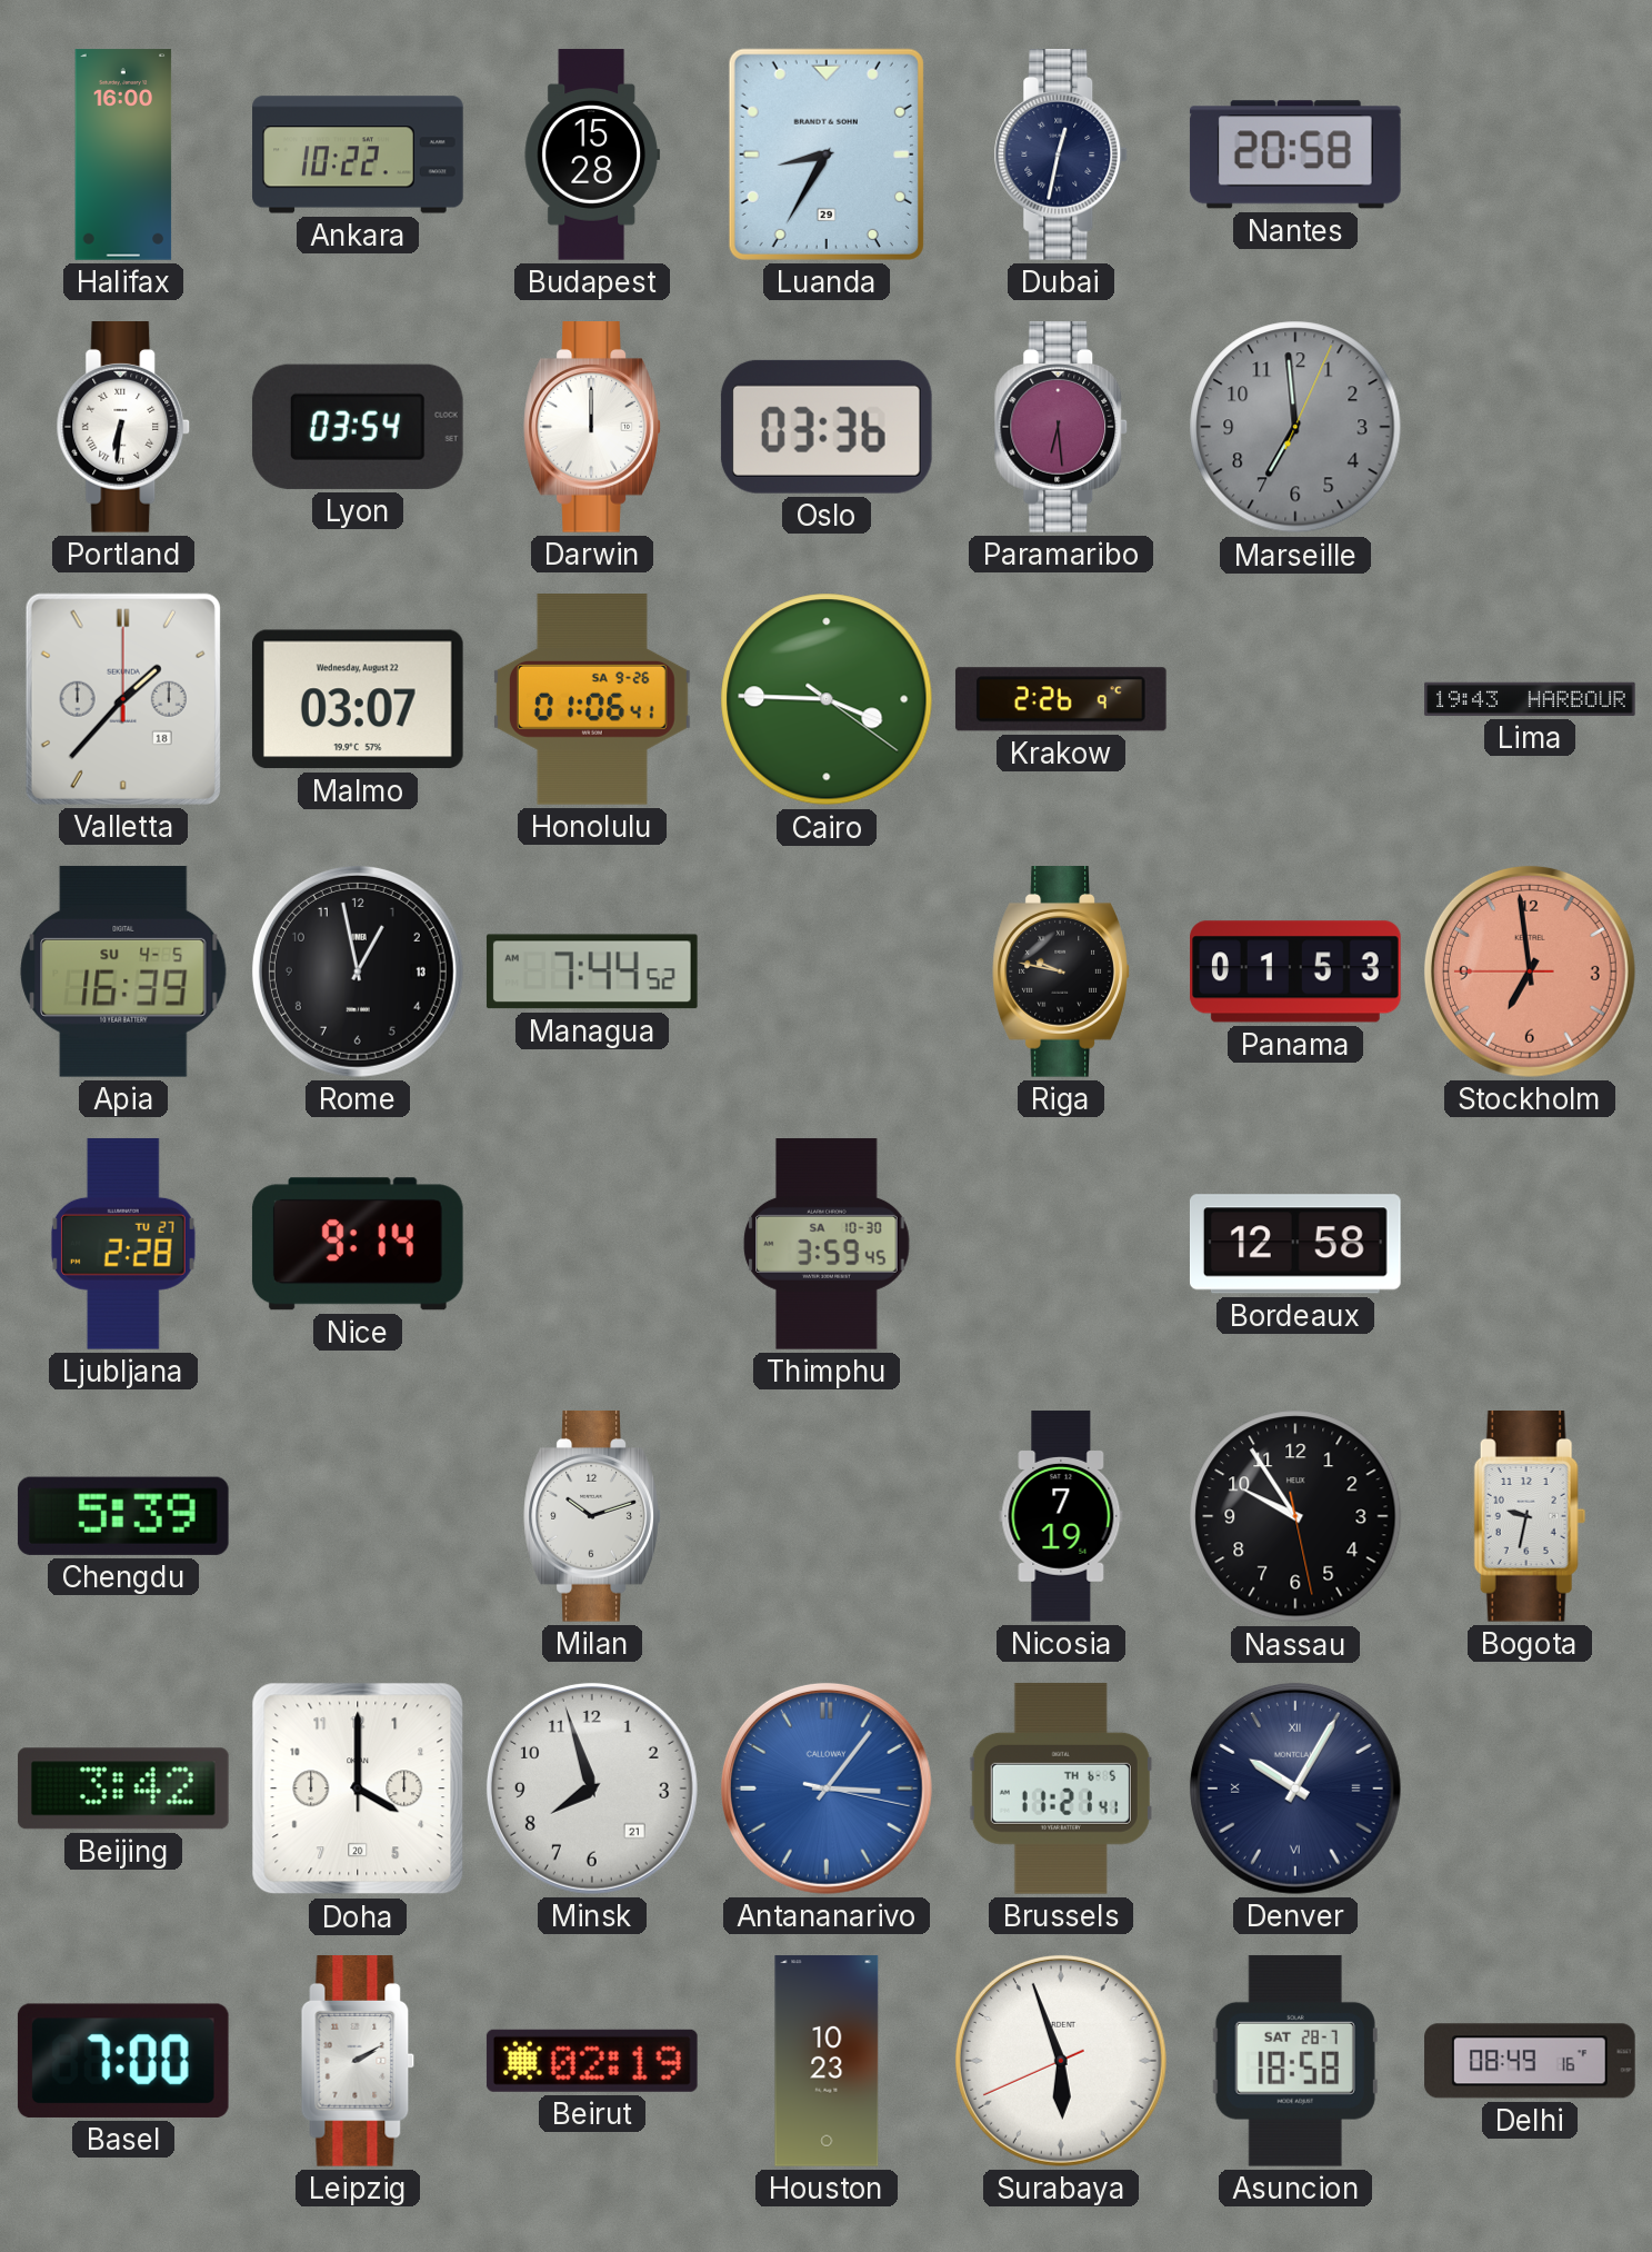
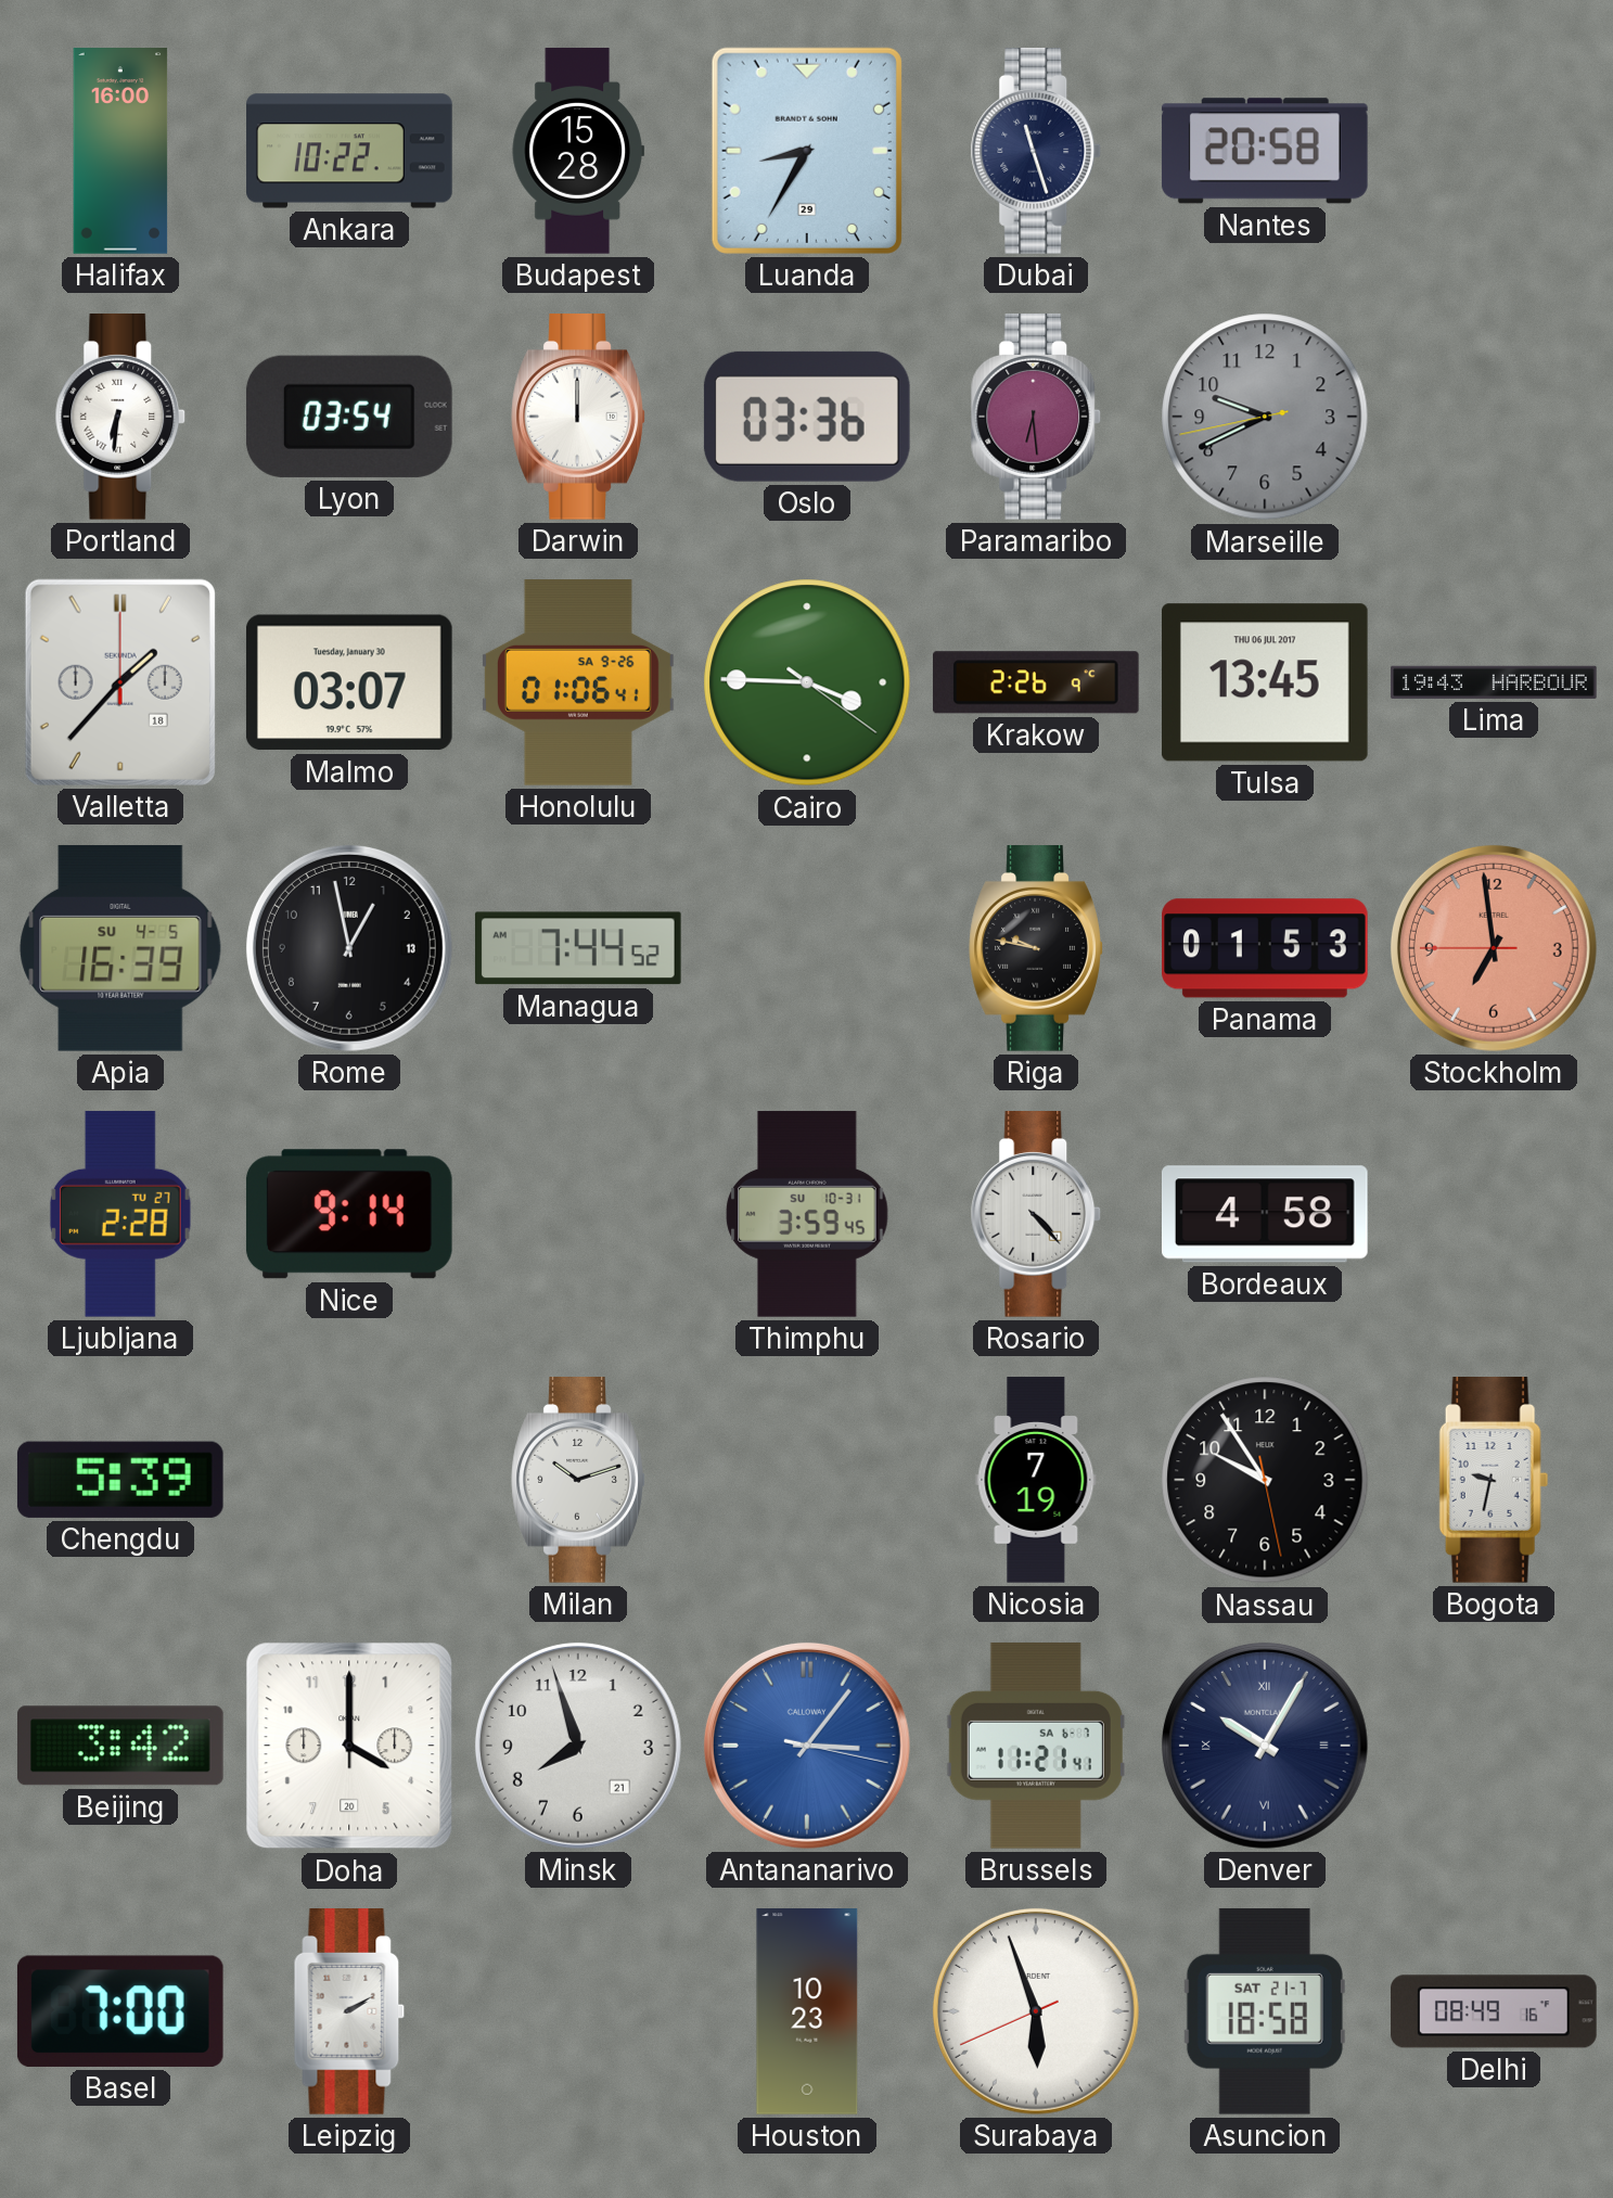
Dubai: 12:32 -> 11:27
Marseille: 6:59 -> 9:40
Malmo date: Wednesday, August 22 -> Tuesday, January 30
Tulsa: none -> 13:45
Thimphu date: SA 10-30 -> SU 10-31
Rosario: none -> 4:23
Bordeaux: 12:58 -> 4:58
Brussels date: TH 6-5 -> SA 6-7
Beirut: 02:19 -> none
Asuncion date: SAT 28-7 -> SAT 21-7
